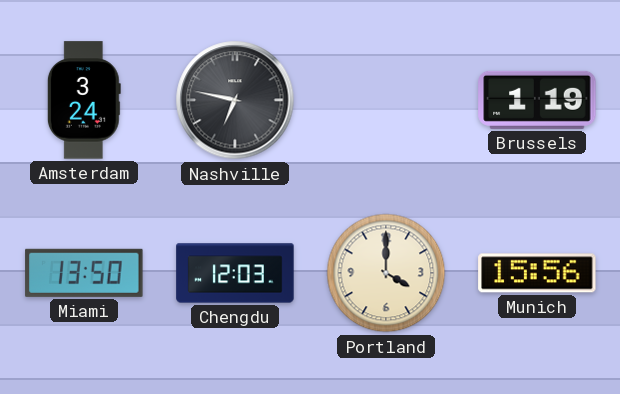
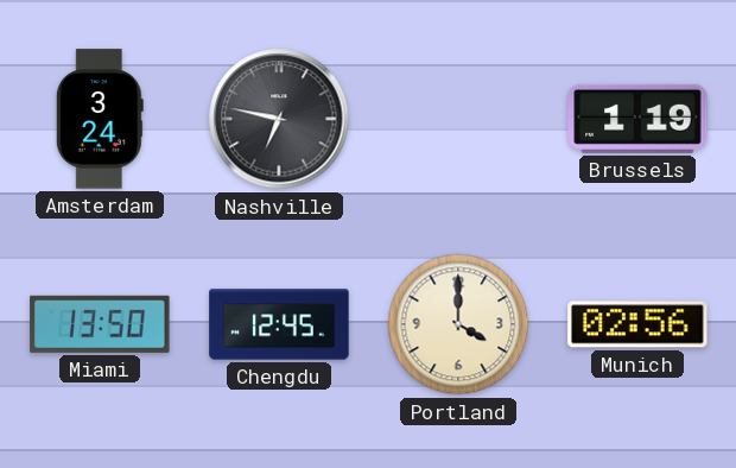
Chengdu: 12:03 -> 12:45
Munich: 15:56 -> 02:56
